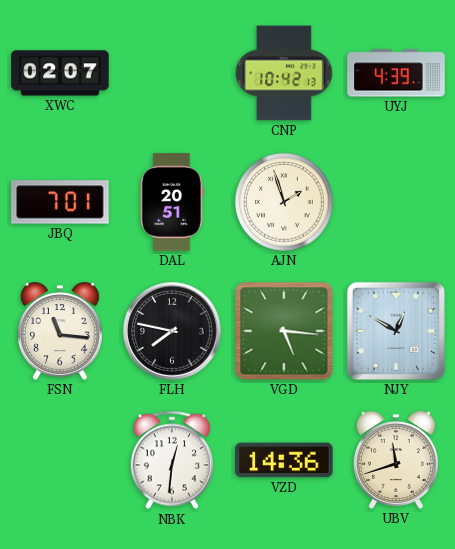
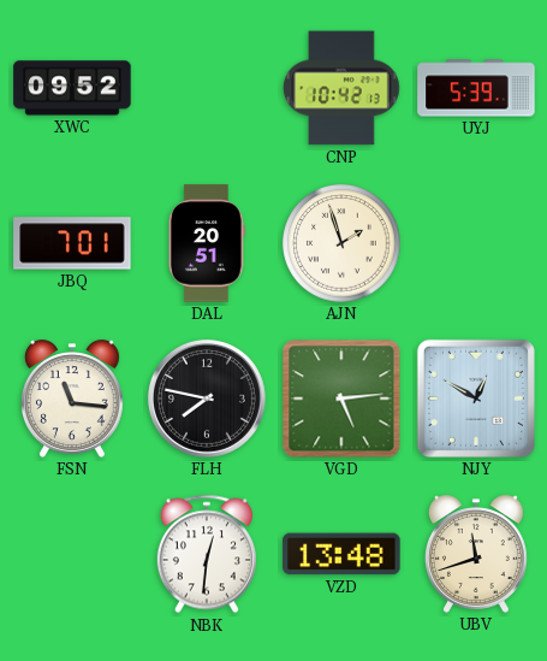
XWC: 02:07 -> 09:52
UYJ: 4:39 -> 5:39
VGD: 5:16 -> 5:14
VZD: 14:36 -> 13:48
